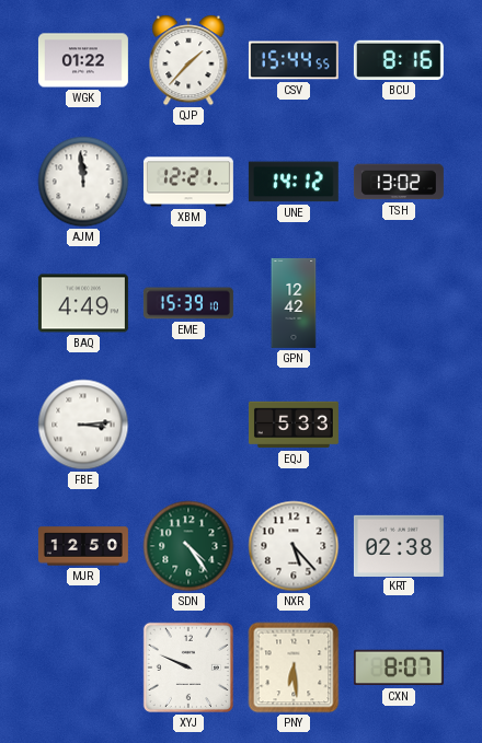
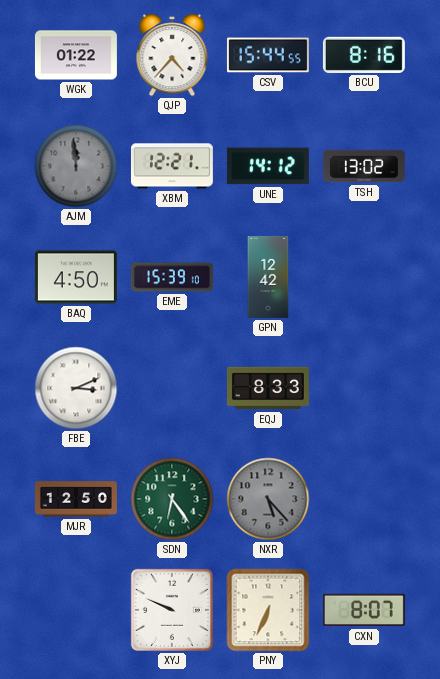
QJP: 1:37 -> 4:37
AJM dial: white -> grey
BAQ: 4:49 -> 4:50
FBE: 3:14 -> 3:11
EQJ: 5:33 -> 8:33
SDN: 4:24 -> 6:24
NXR dial: white -> grey
KRT: 02:38 -> none
PNY: 6:29 -> 6:34
